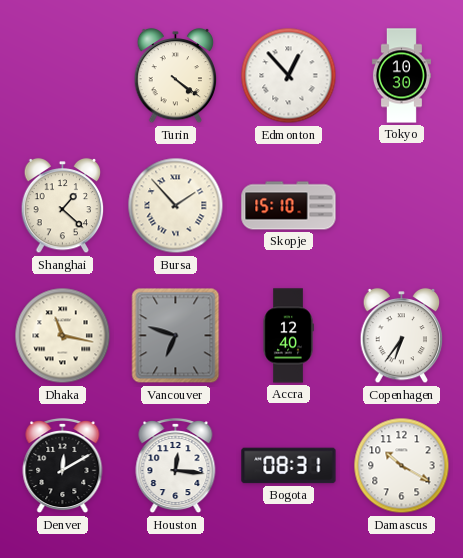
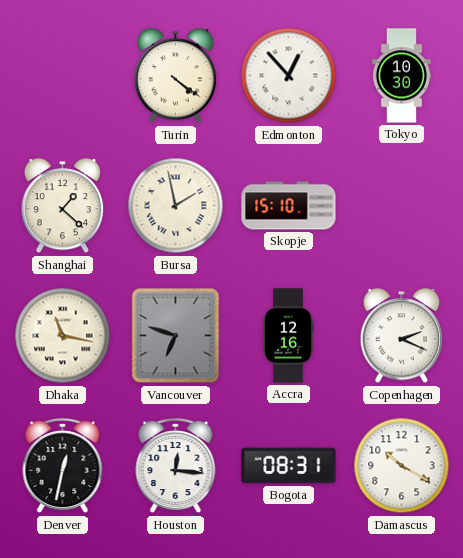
Bursa: 1:53 -> 1:58
Accra: 12:40 -> 12:16
Copenhagen: 6:36 -> 2:19
Denver: 12:10 -> 12:32
